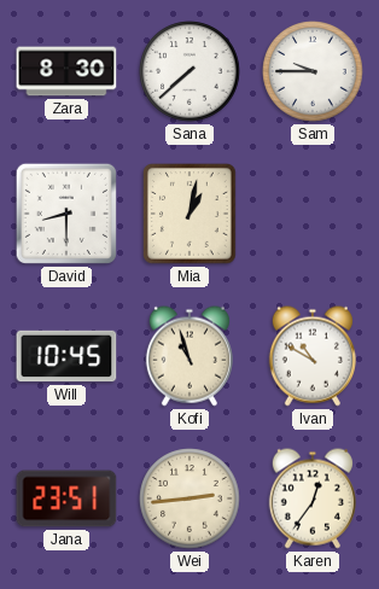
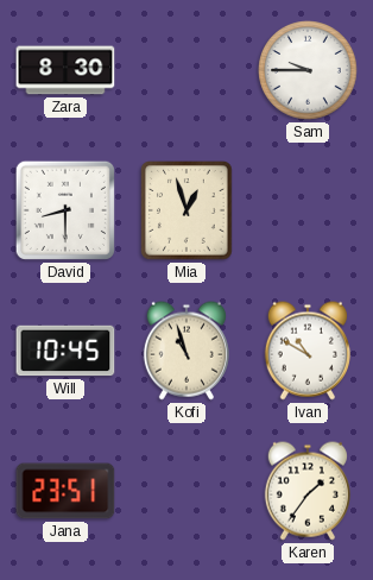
Sana: 7:38 -> none
Mia: 1:02 -> 12:57
Wei: 2:44 -> none
Karen: 12:36 -> 1:36
